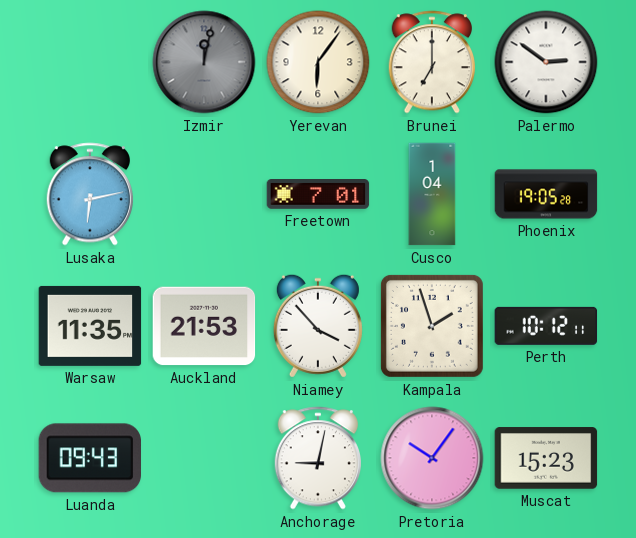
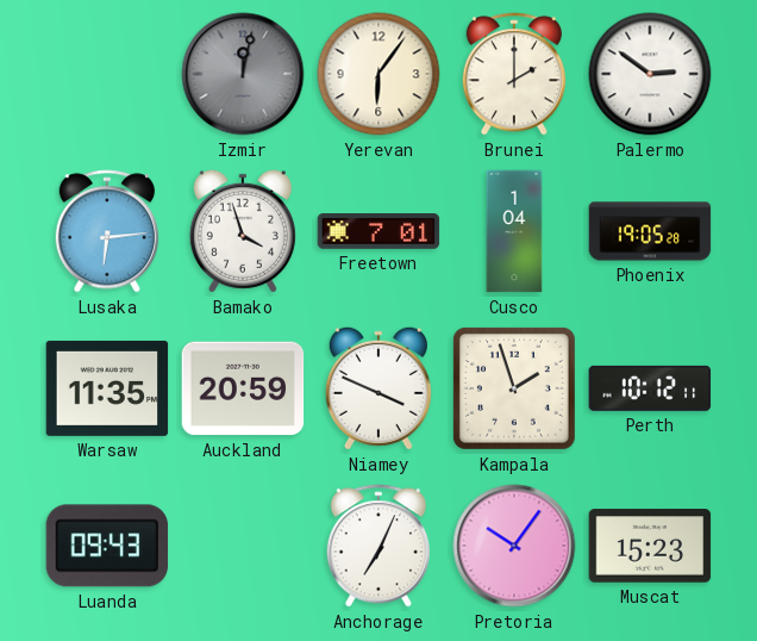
Brunei: 7:00 -> 2:00
Lusaka: 6:13 -> 6:14
Bamako: none -> 3:57
Auckland: 21:53 -> 20:59
Niamey: 3:53 -> 3:49
Anchorage: 9:02 -> 7:04
